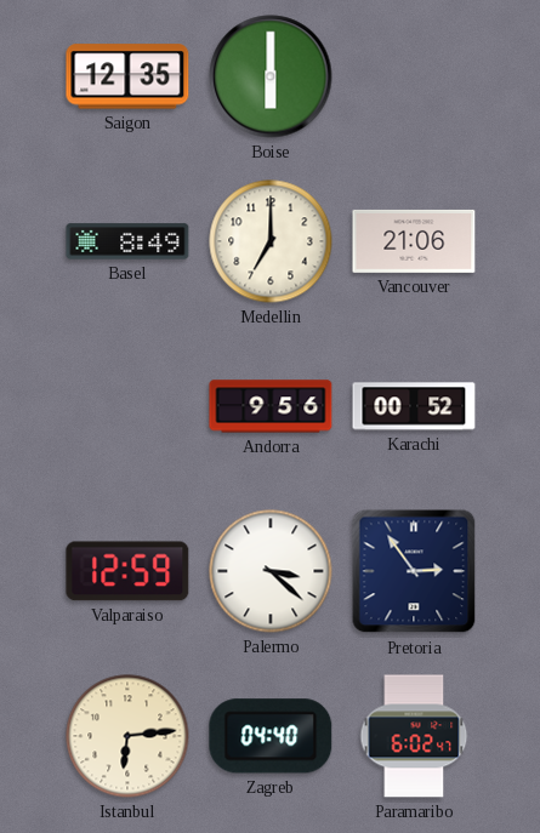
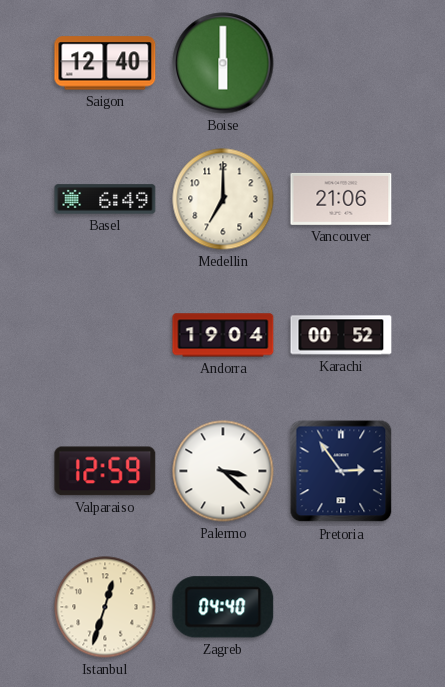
Saigon: 12:35 -> 12:40
Basel: 8:49 -> 6:49
Andorra: 9:56 -> 19:04
Istanbul: 6:14 -> 12:33
Paramaribo: 6:02 -> none
